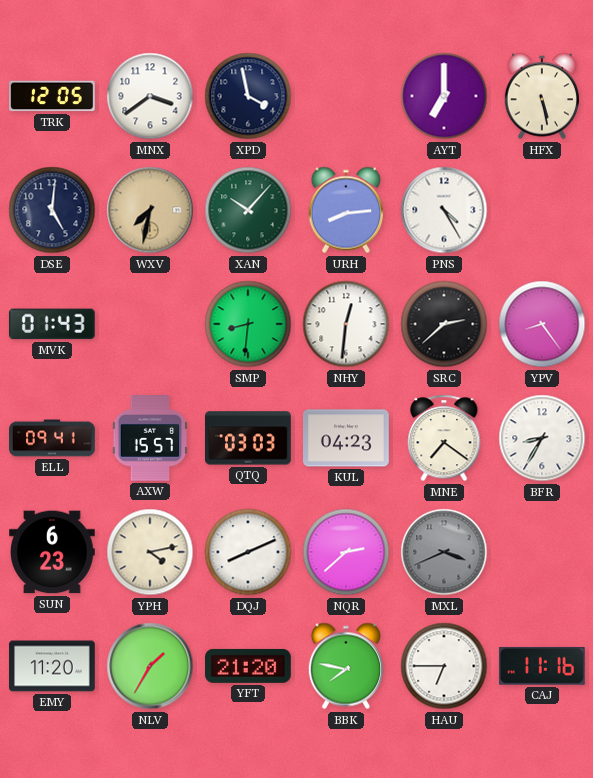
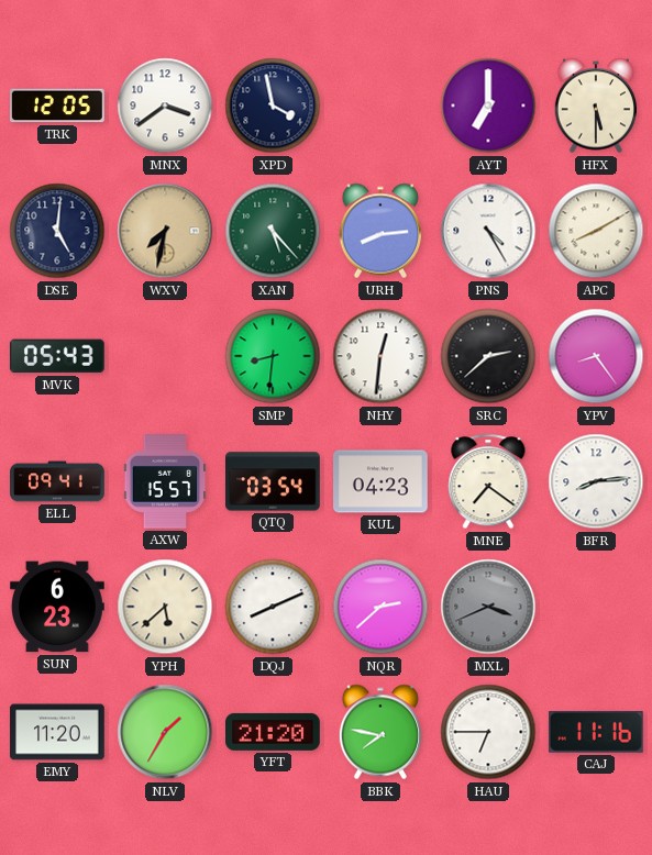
HFX: 5:28 -> 5:30
XAN: 10:07 -> 5:23
APC: none -> 8:10
MVK: 01:43 -> 05:43
QTQ: 03:03 -> 03:54
BFR: 8:35 -> 8:14
YPH: 4:13 -> 5:38
